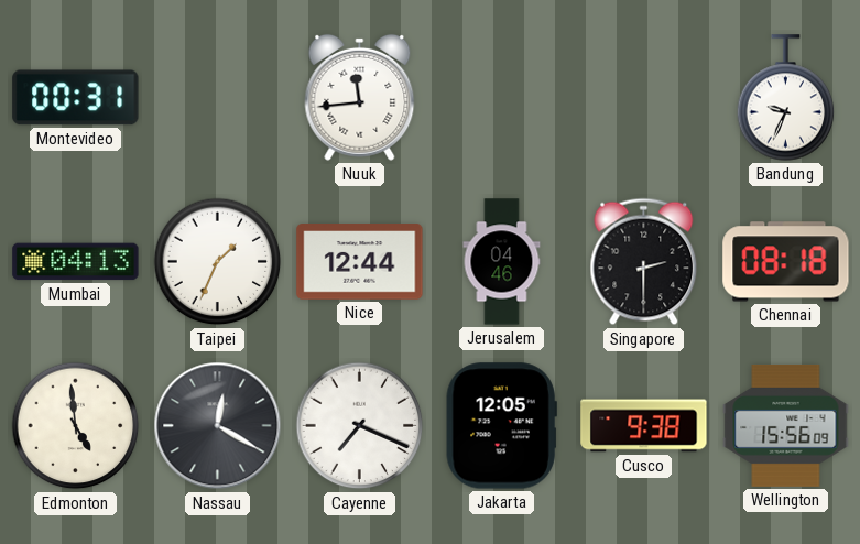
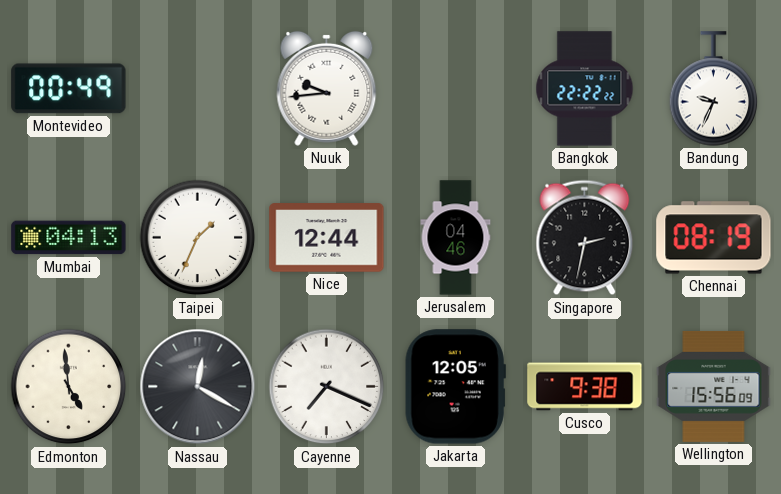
Montevideo: 00:31 -> 00:49
Nuuk: 11:44 -> 9:44
Bangkok: none -> 22:22
Singapore: 2:30 -> 2:32
Chennai: 08:18 -> 08:19
